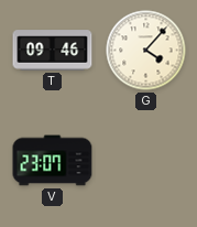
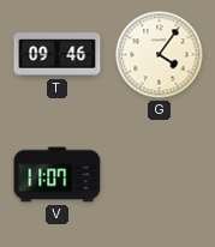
G: 4:07 -> 4:06
V: 23:07 -> 11:07
